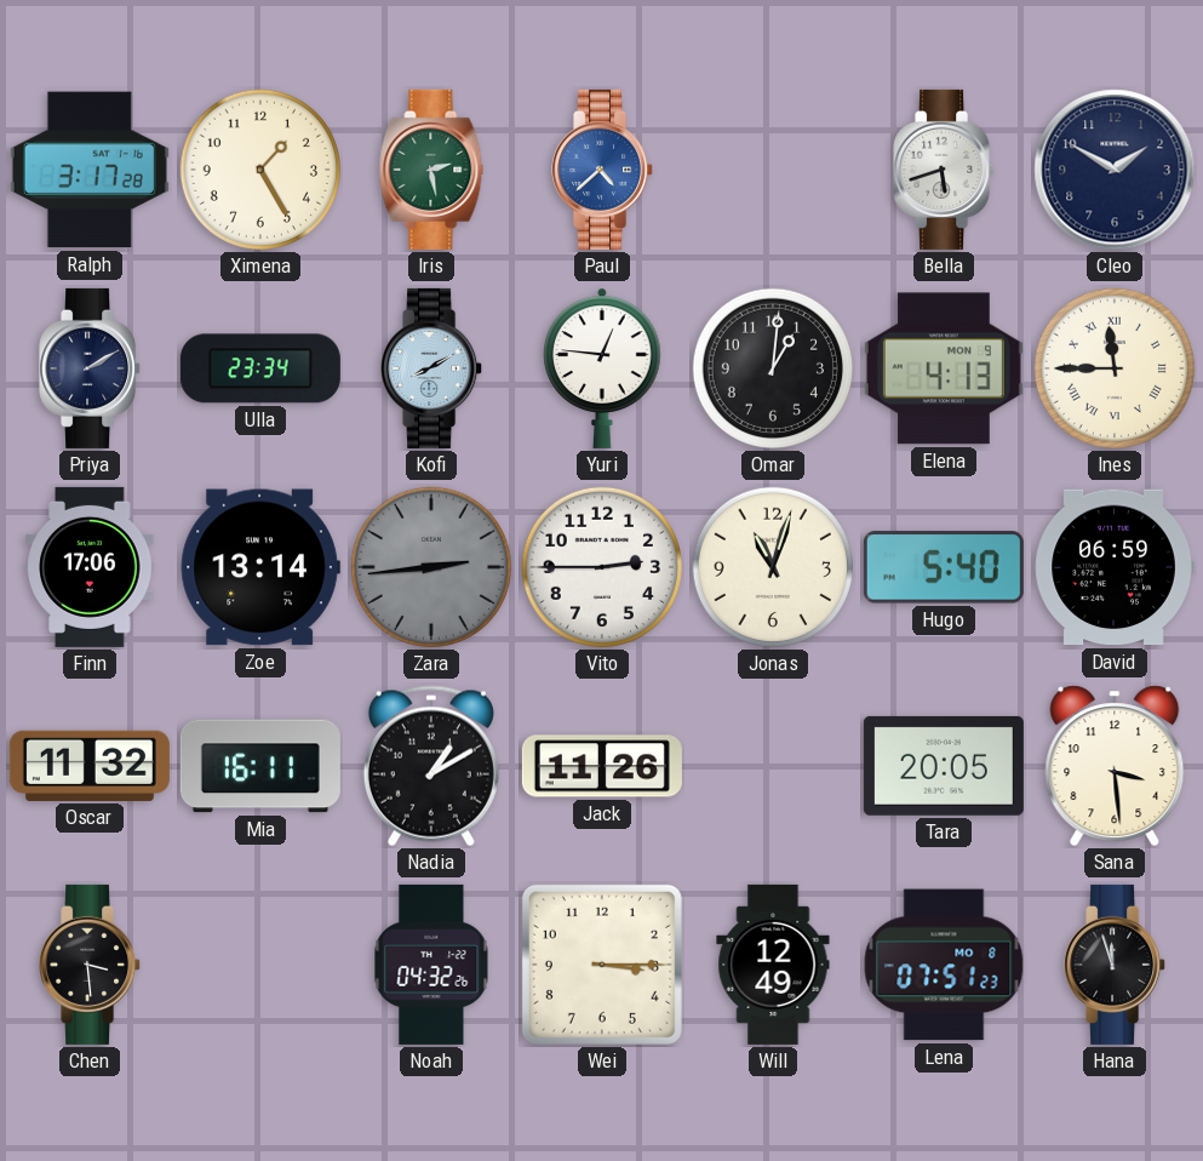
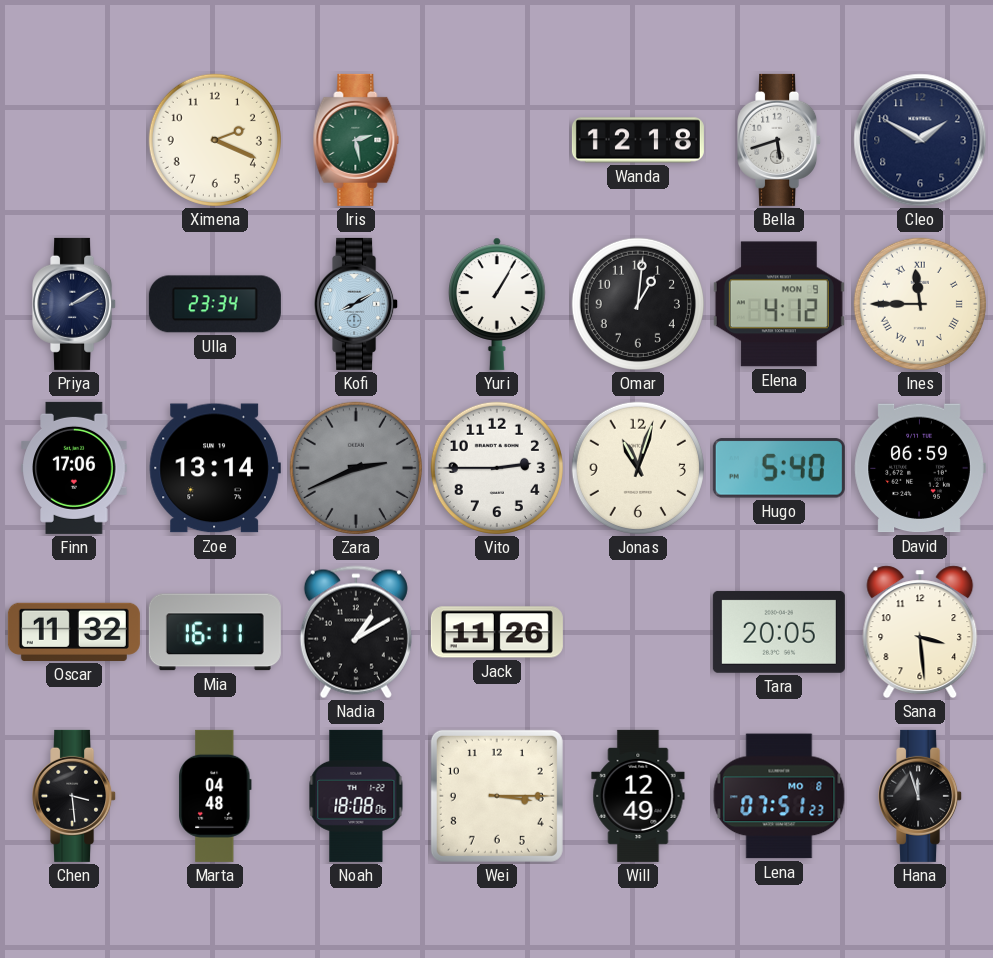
Ralph: 3:17 -> none
Ximena: 1:25 -> 2:19
Paul: 4:38 -> none
Wanda: none -> 12:18
Yuri: 12:46 -> 1:05
Elena: 4:13 -> 4:12
Zara: 2:44 -> 2:41
Marta: none -> 04:48
Noah: 04:32 -> 18:08
